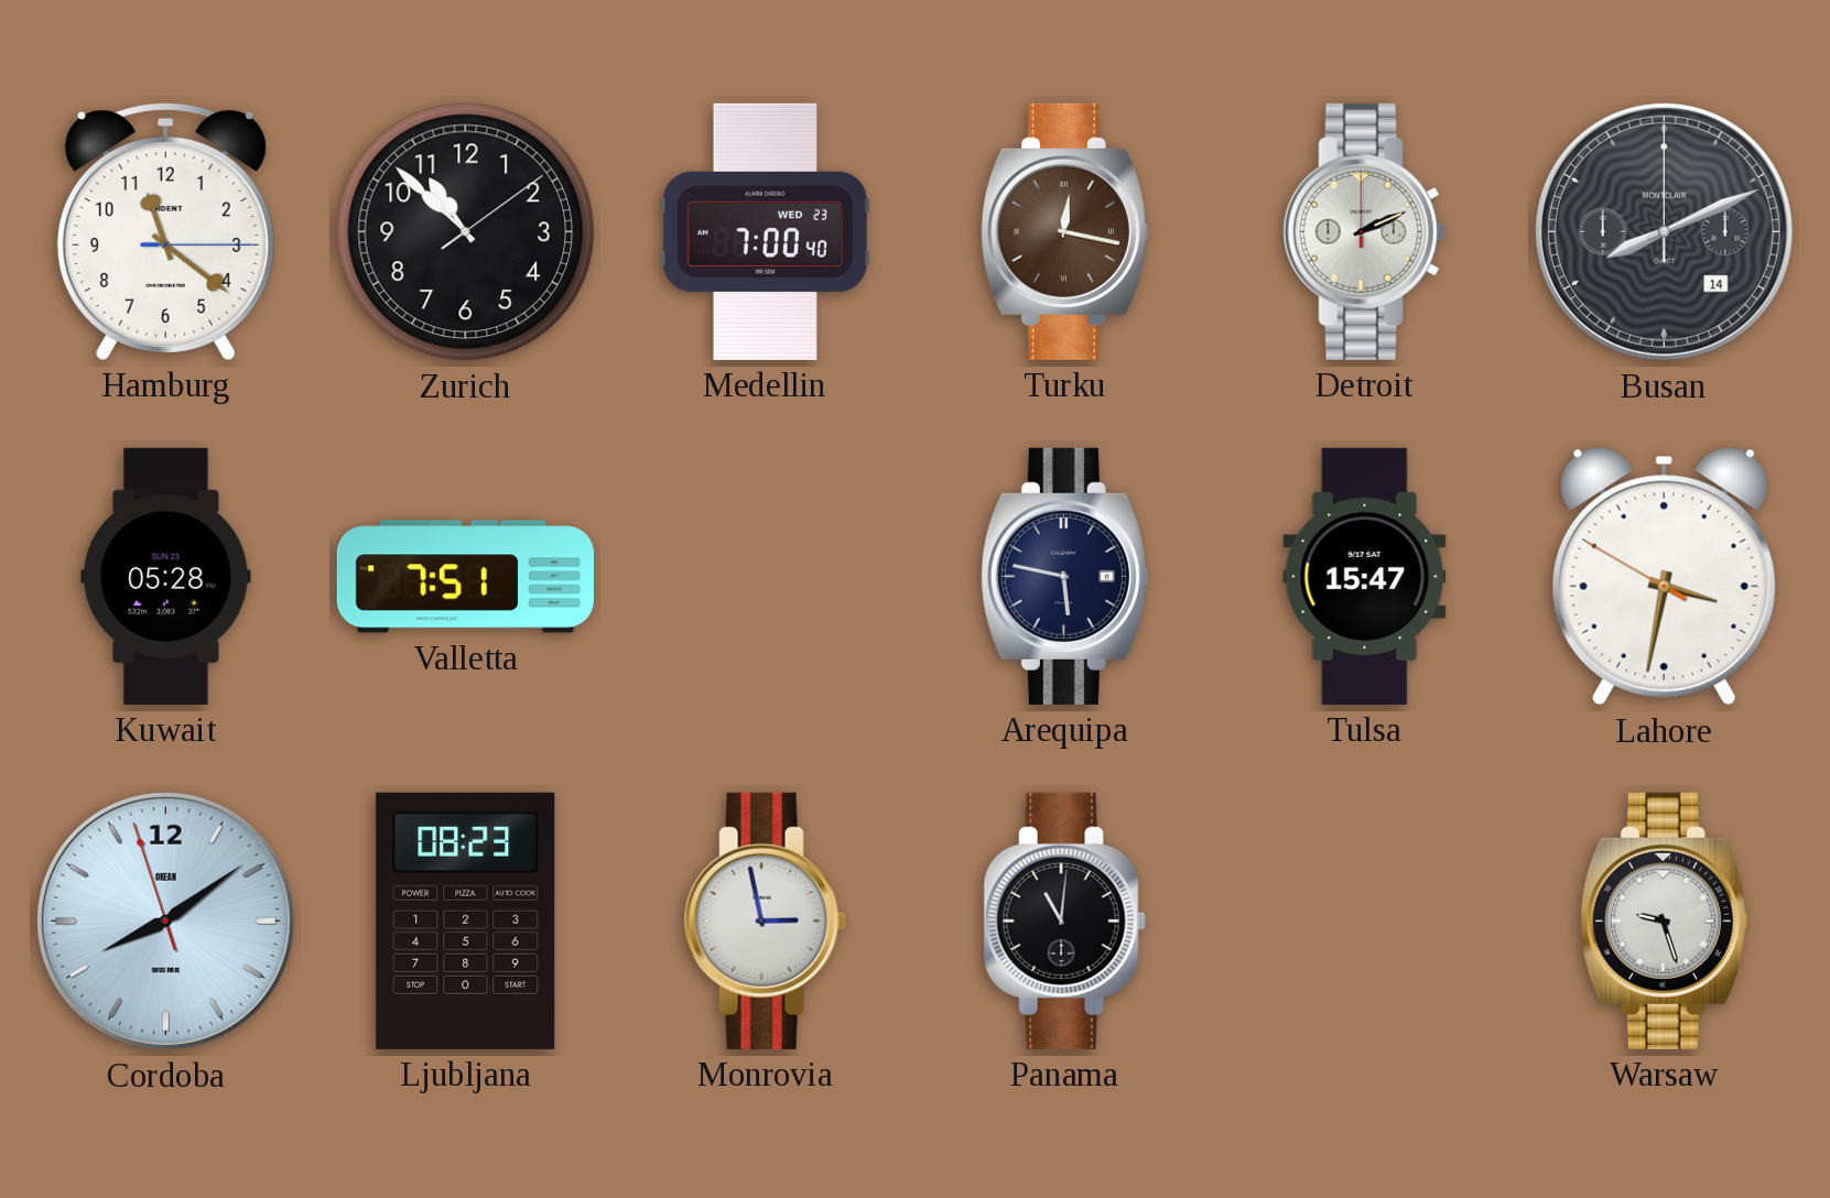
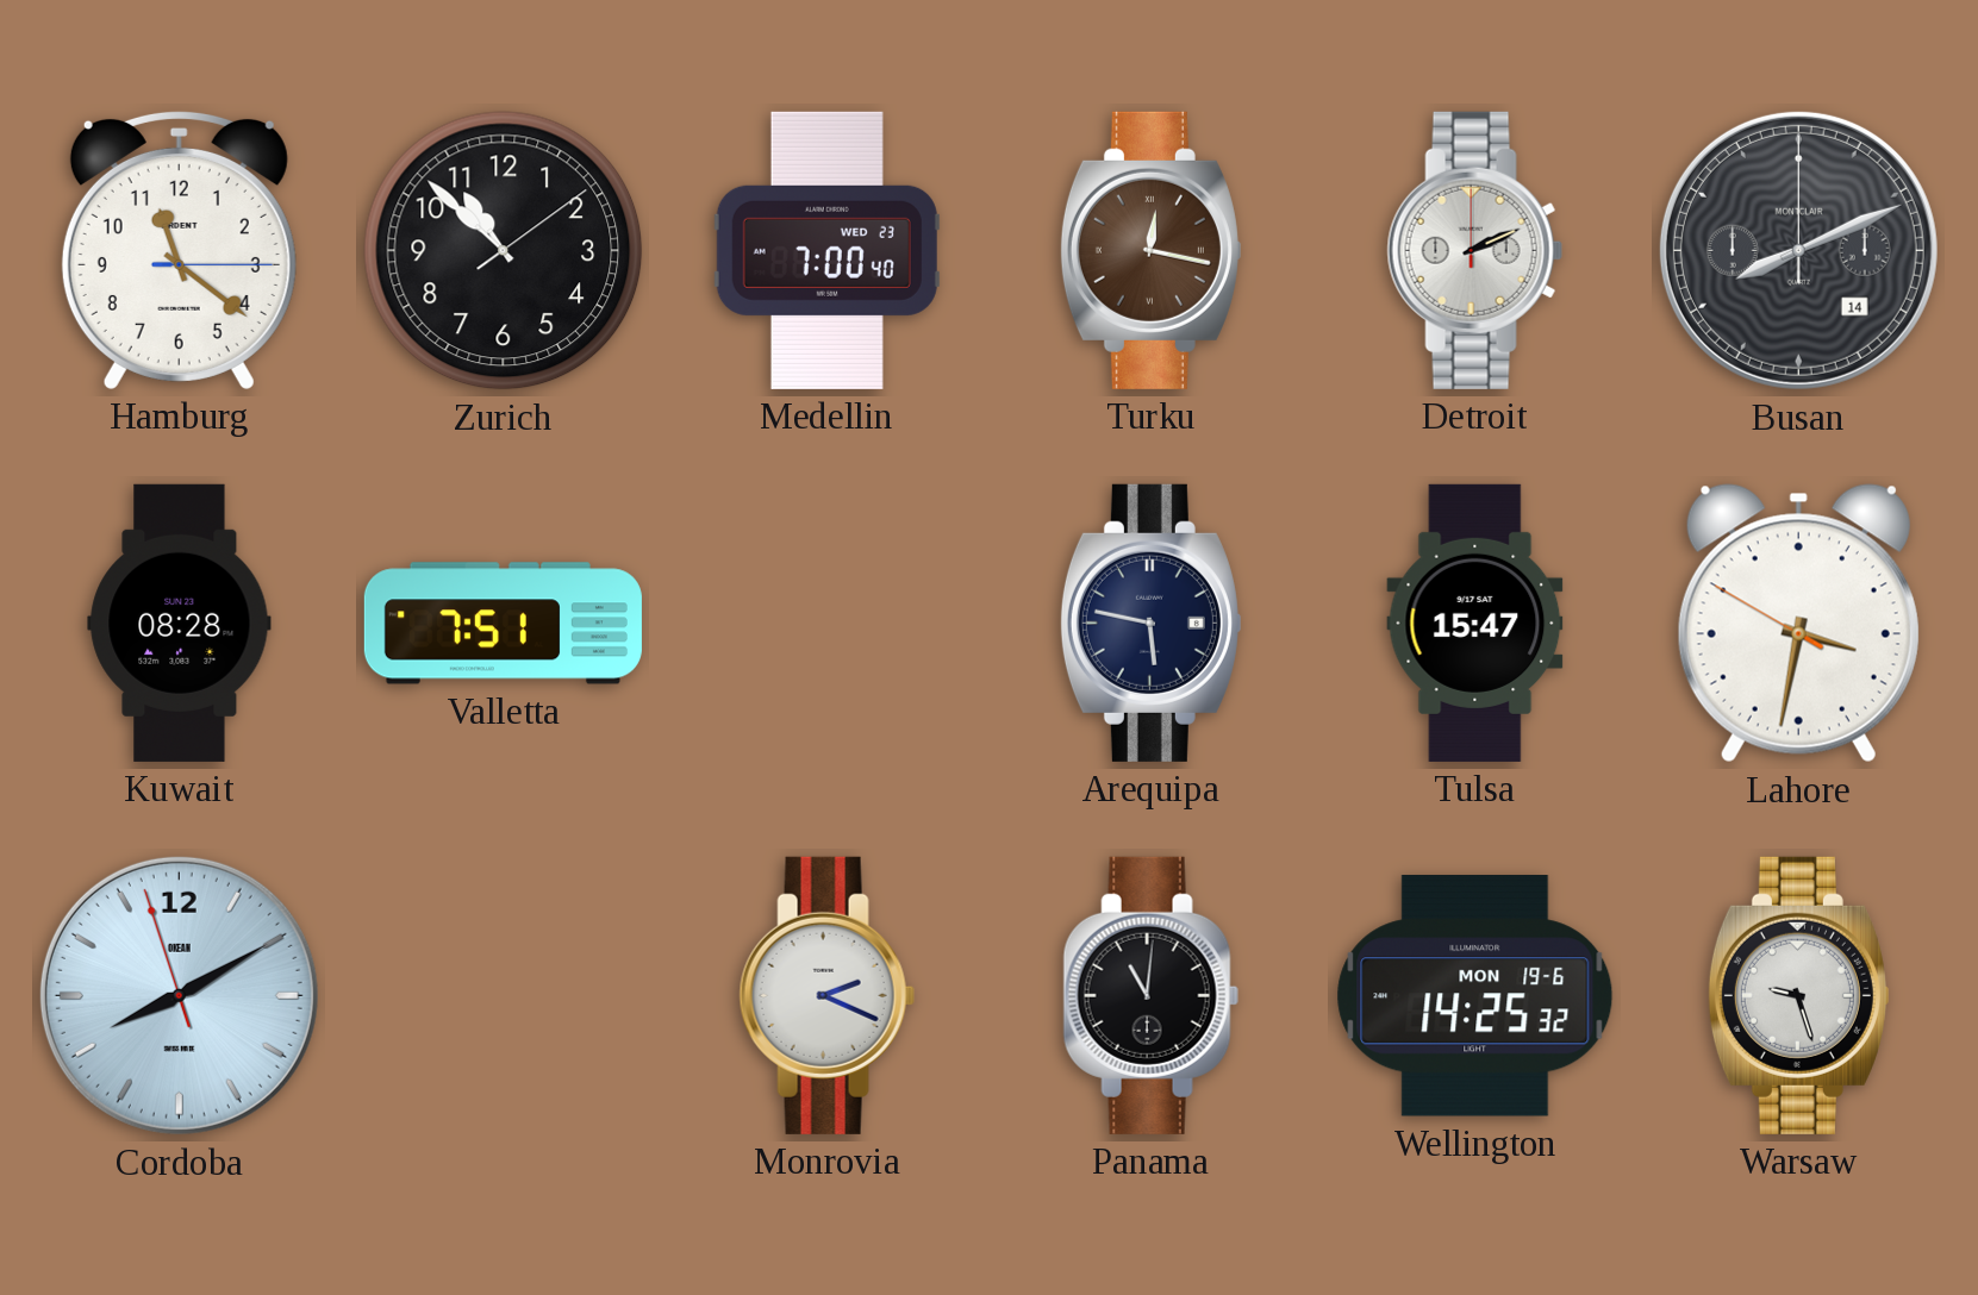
Kuwait: 05:28 -> 08:28
Cordoba: 8:08 -> 8:09
Ljubljana: 08:23 -> none
Monrovia: 2:58 -> 2:19
Wellington: none -> 14:25
